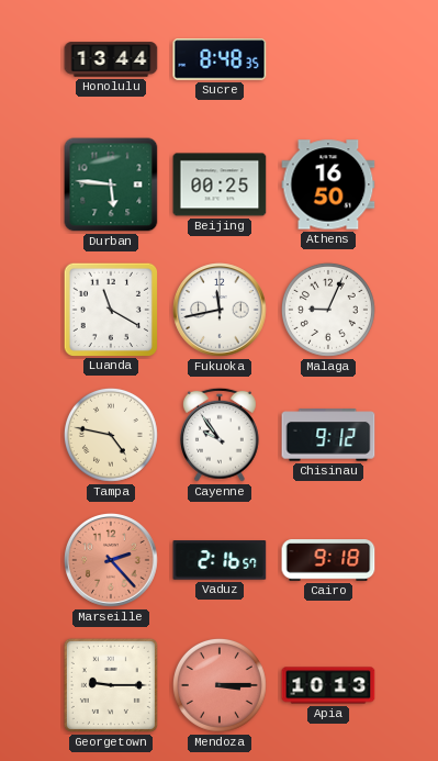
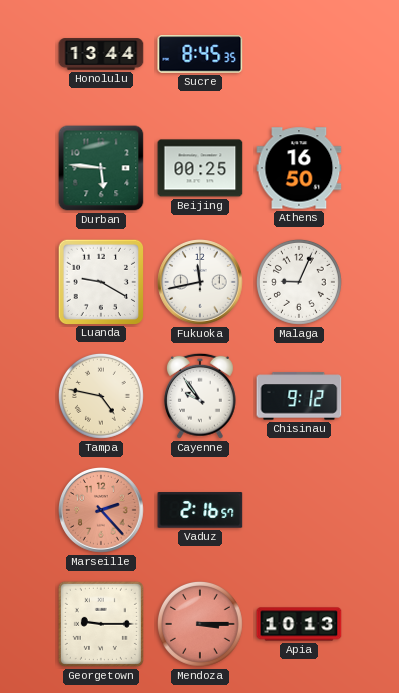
Sucre: 8:48 -> 8:45
Luanda: 11:20 -> 9:20
Cairo: 9:18 -> none
